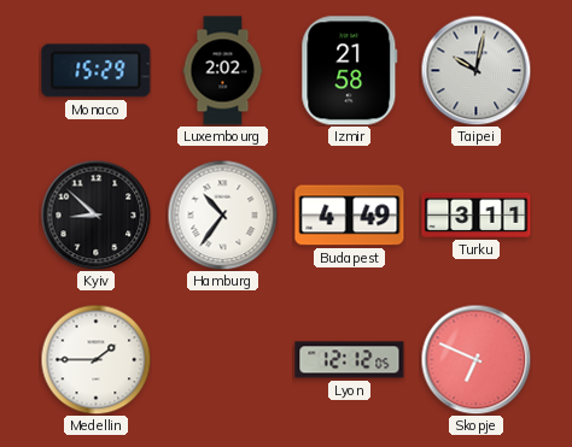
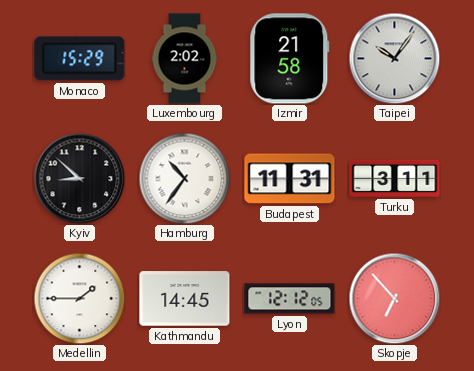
Taipei: 10:02 -> 10:06
Budapest: 4:49 -> 11:31
Kathmandu: none -> 14:45
Skopje: 6:49 -> 6:53
